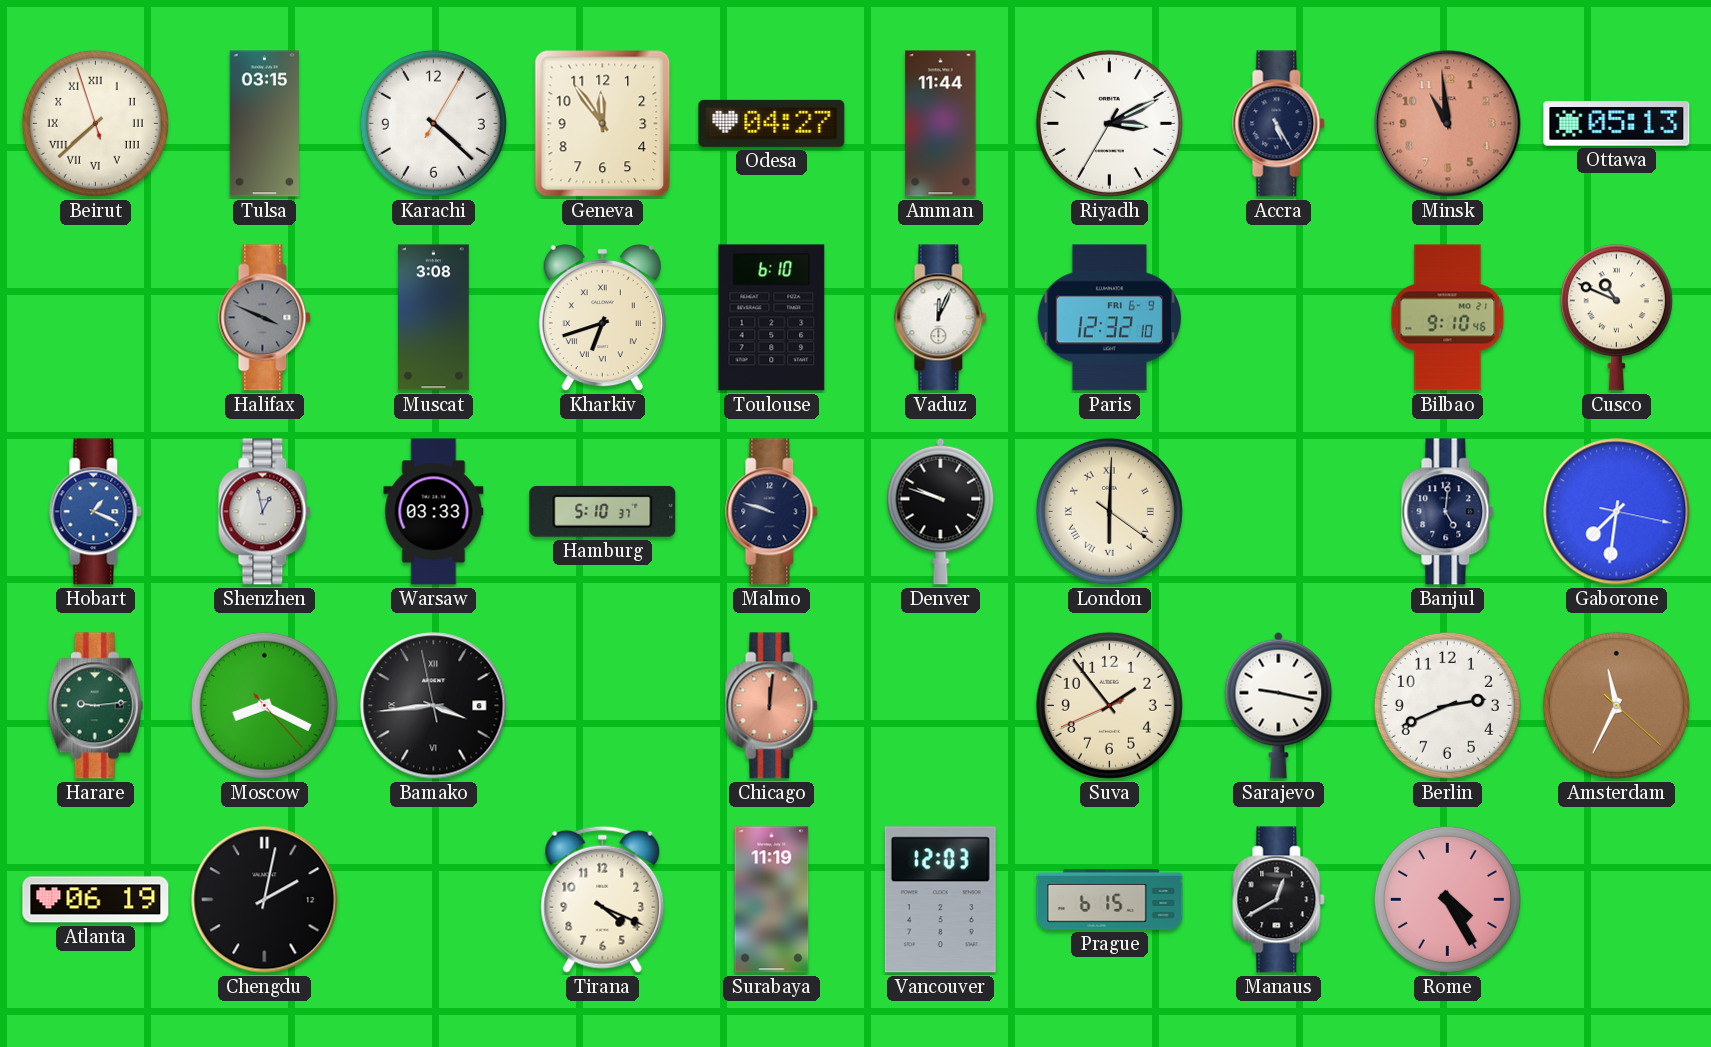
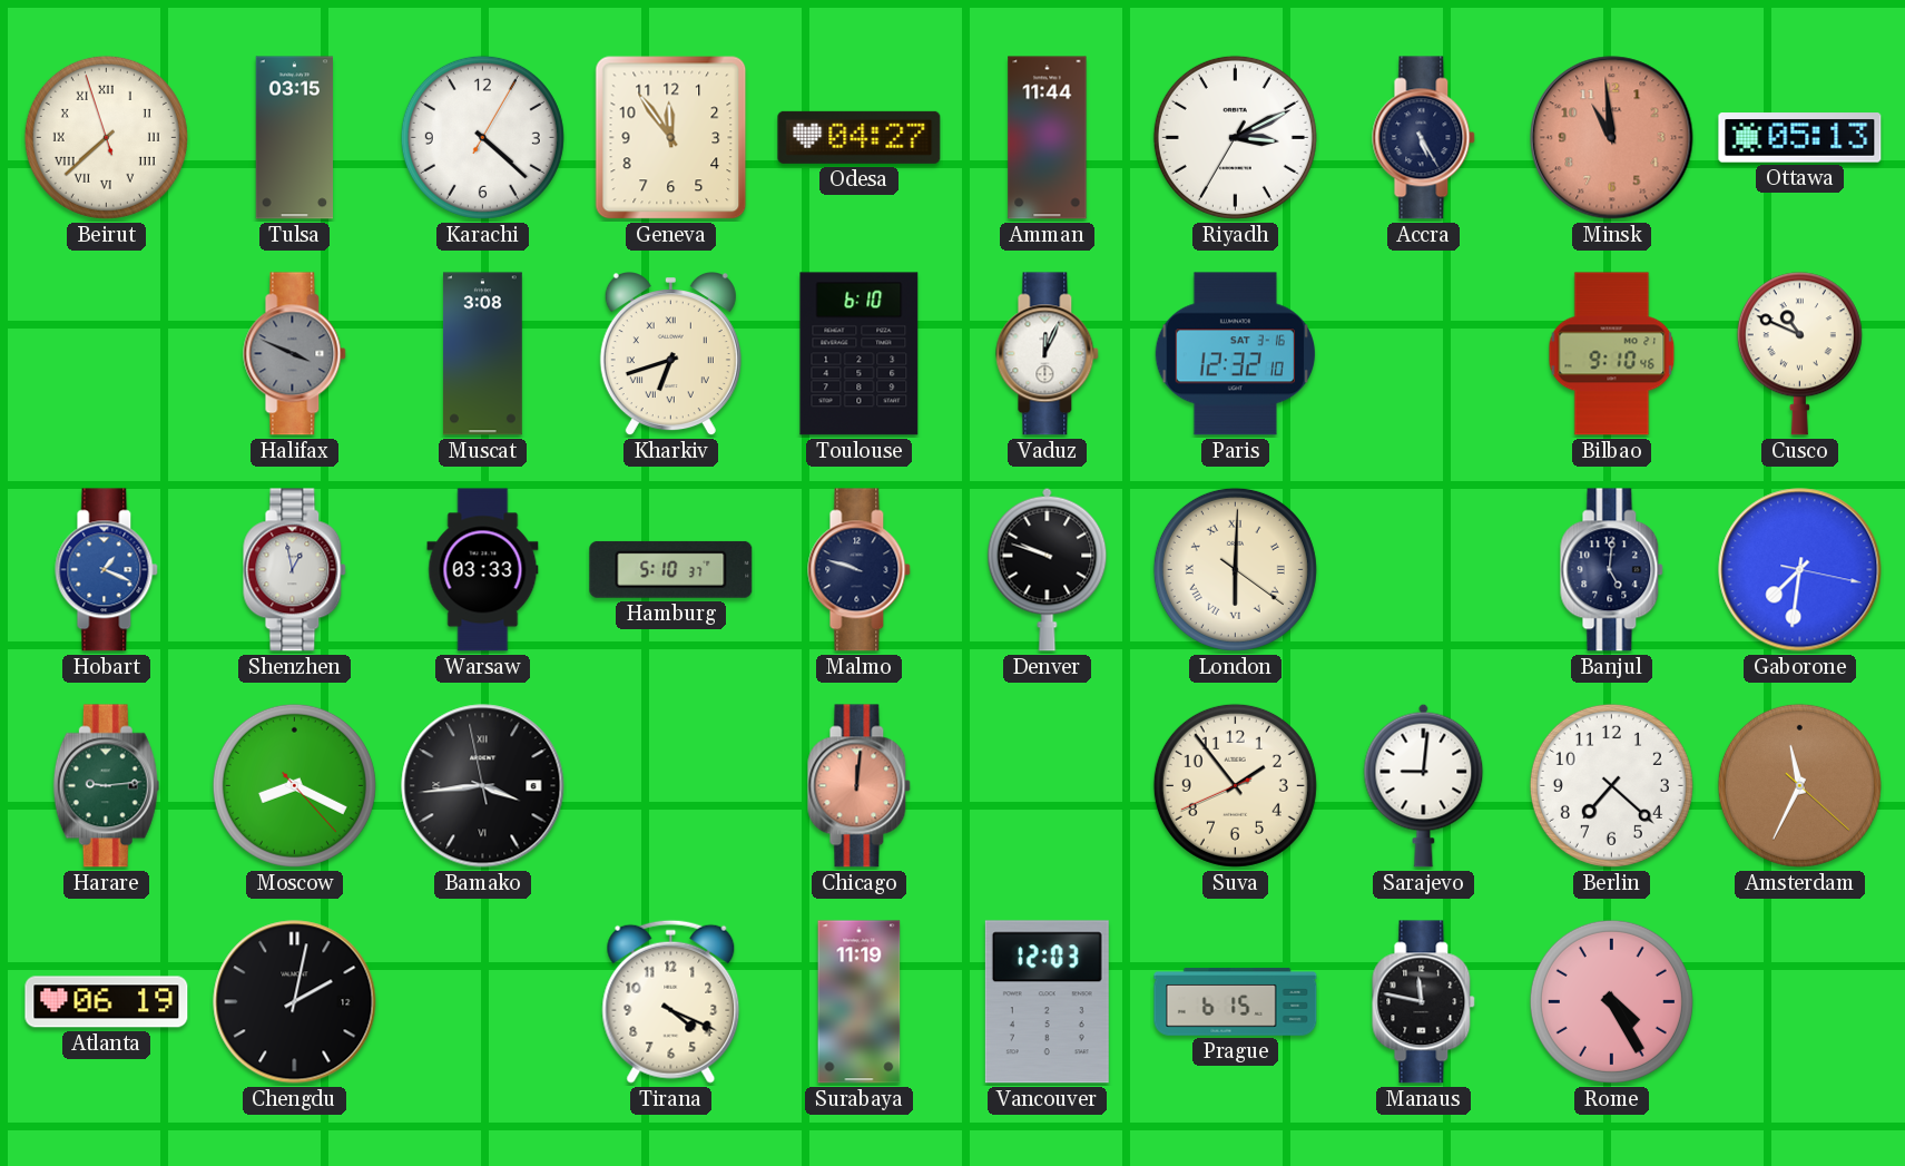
Paris date: FRI 6-9 -> SAT 3-16
Sarajevo: 9:17 -> 9:01
Berlin: 2:41 -> 7:22
Manaus: 12:40 -> 11:47
